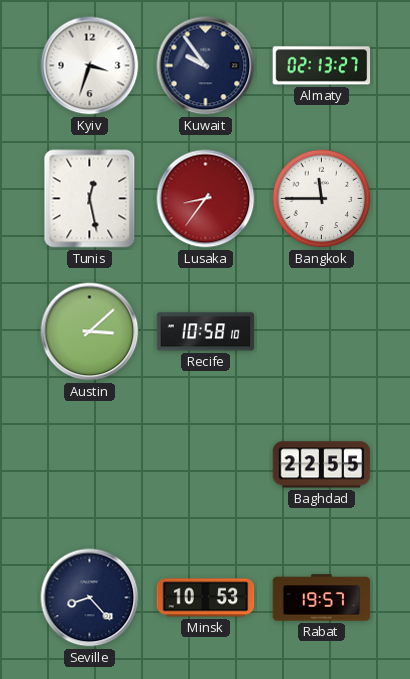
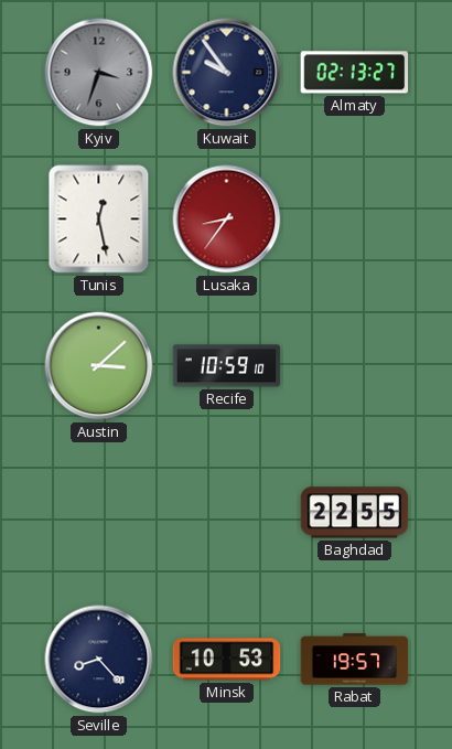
Kyiv dial: white -> grey
Bangkok: 11:45 -> none
Recife: 10:58 -> 10:59
